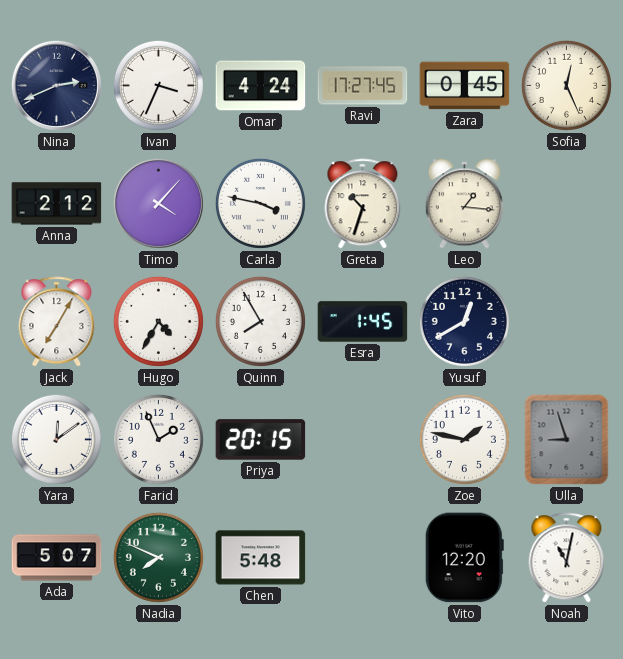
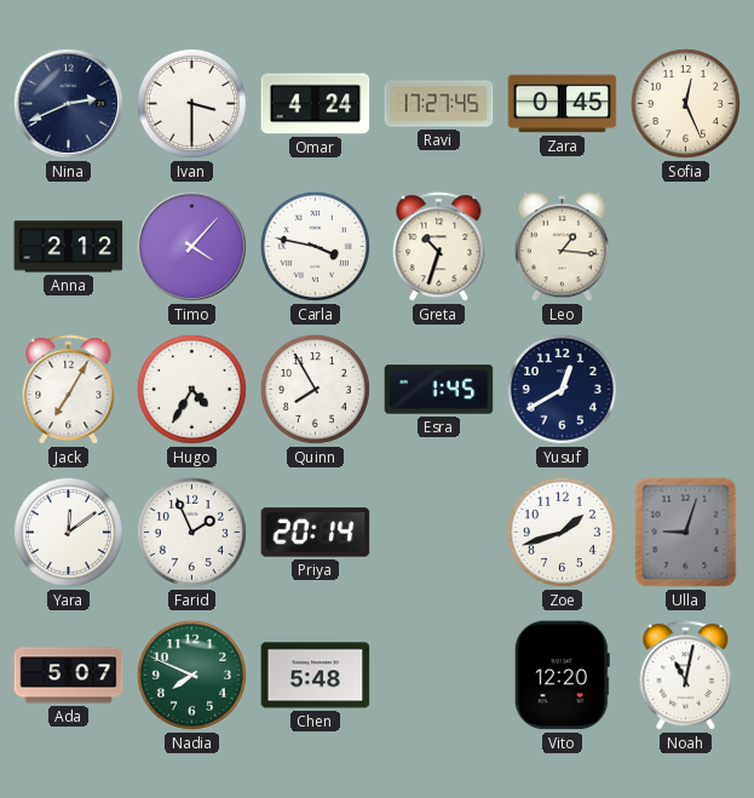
Ivan: 3:34 -> 3:30
Priya: 20:15 -> 20:14
Zoe: 1:47 -> 1:42
Ulla: 8:57 -> 9:03
